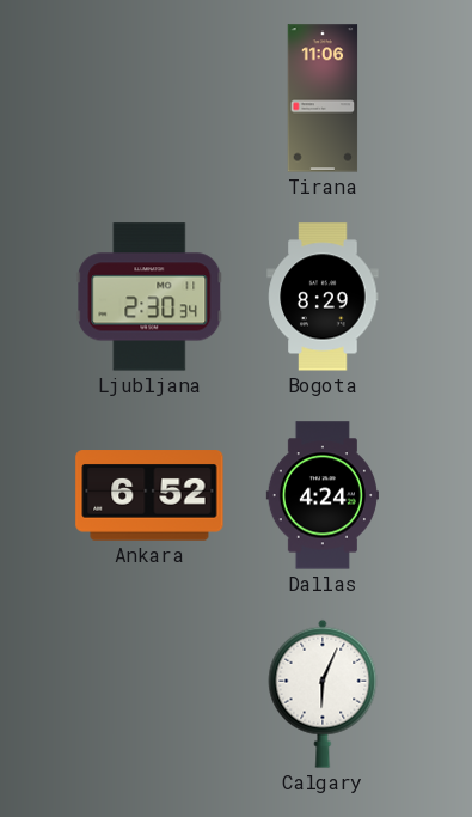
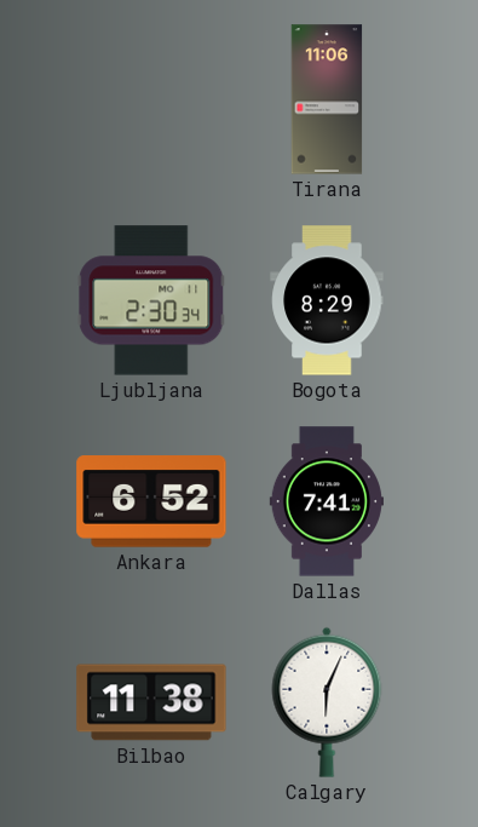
Dallas: 4:24 -> 7:41
Bilbao: none -> 11:38
